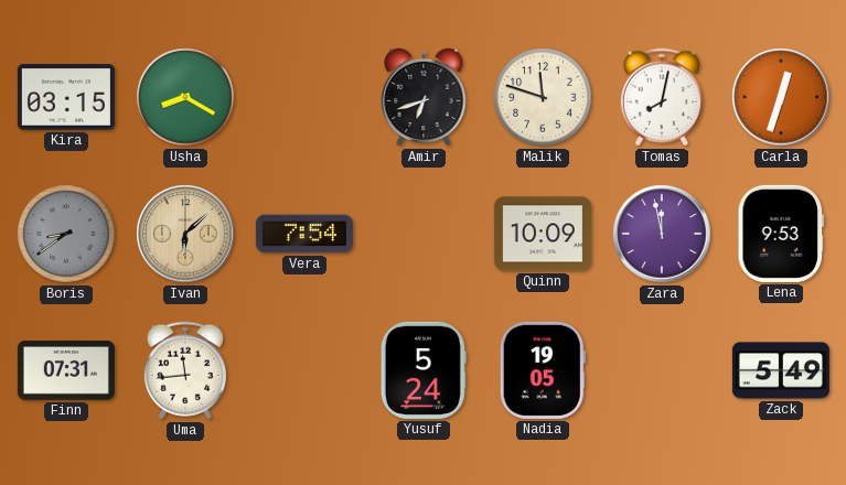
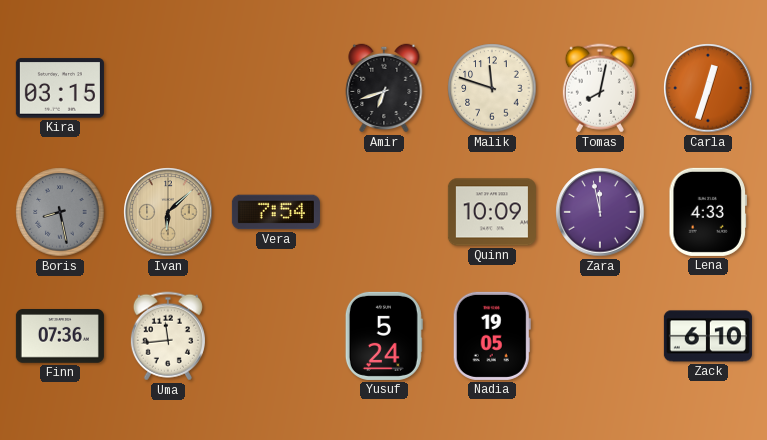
Usha: 8:20 -> none
Boris: 8:39 -> 8:28
Lena: 9:53 -> 4:33
Finn: 07:31 -> 07:36
Zack: 5:49 -> 6:10
